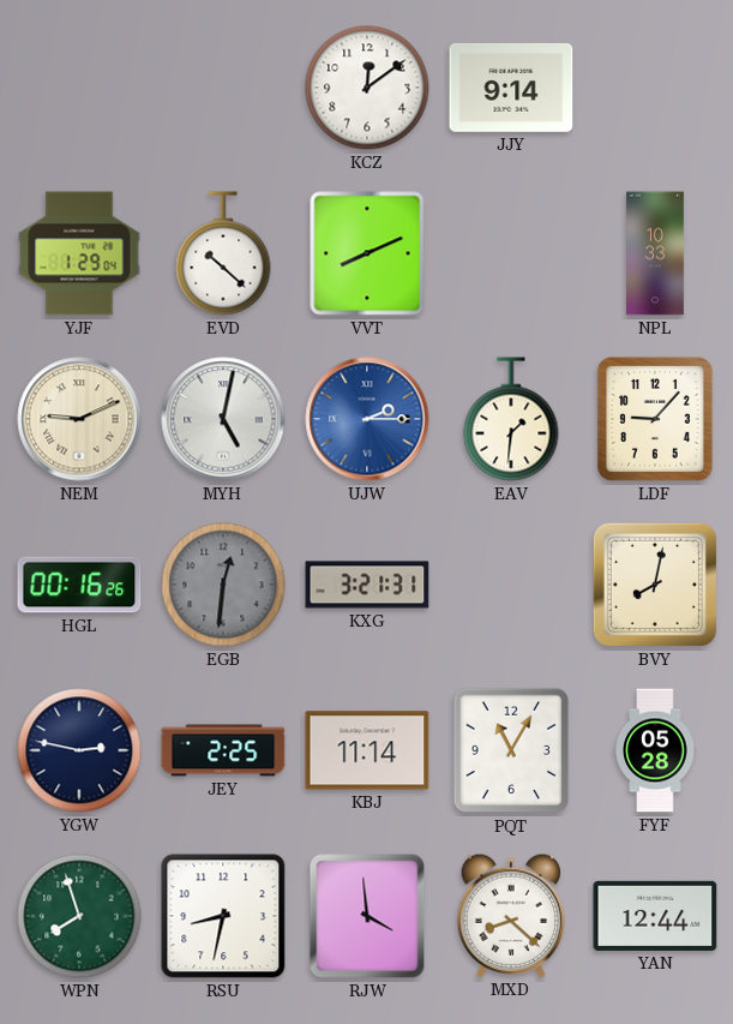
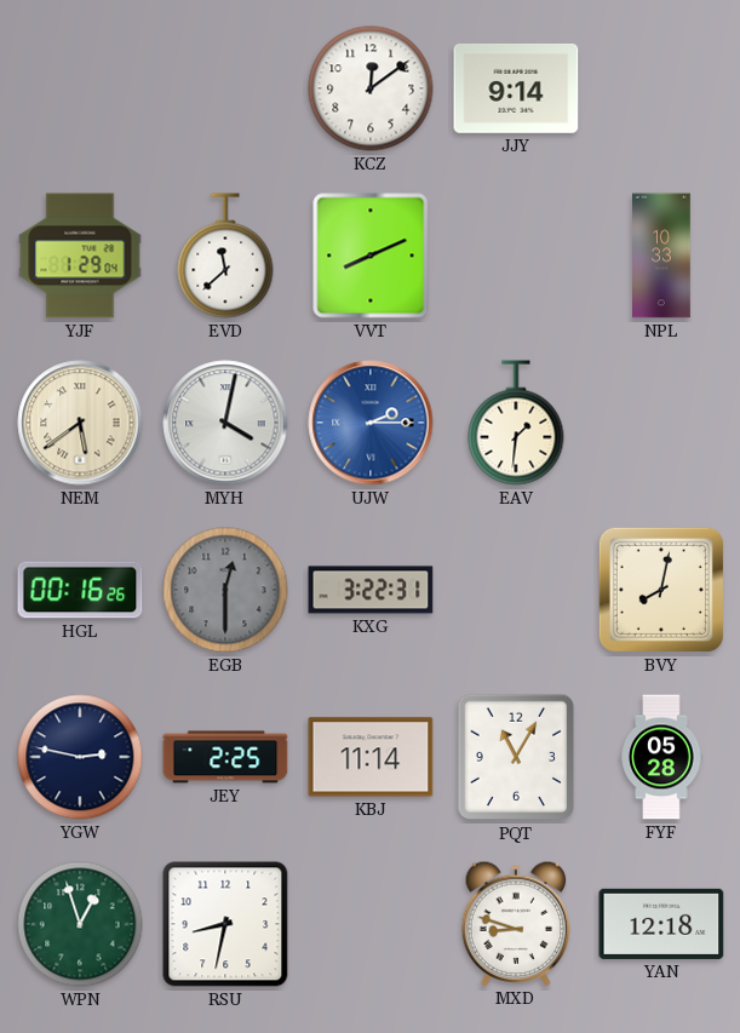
EVD: 10:22 -> 11:38
NEM: 9:11 -> 5:39
MYH: 5:02 -> 4:02
LDF: 9:07 -> none
EGB: 12:31 -> 12:30
KXG: 3:21 -> 3:22
WPN: 7:57 -> 12:57
RJW: 3:59 -> none
MXD: 8:22 -> 8:48
YAN: 12:44 -> 12:18
